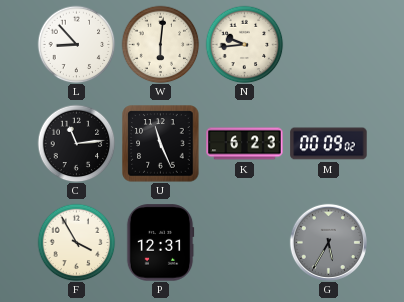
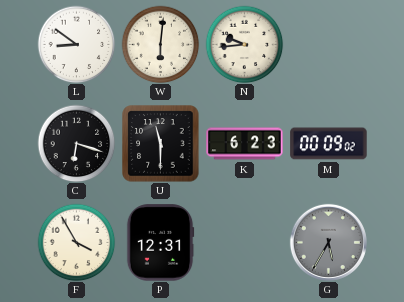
L: 8:53 -> 8:51
C: 11:14 -> 6:18
U: 11:26 -> 11:30
